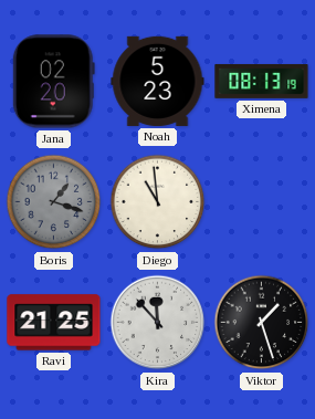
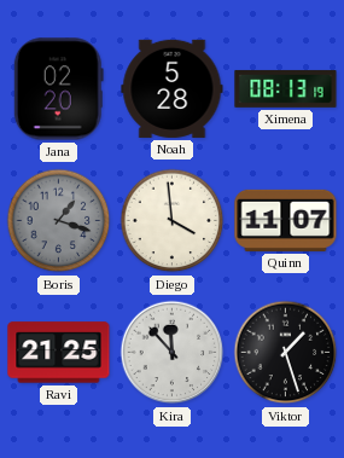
Noah: 5:23 -> 5:28
Diego: 10:59 -> 3:59
Quinn: none -> 11:07
